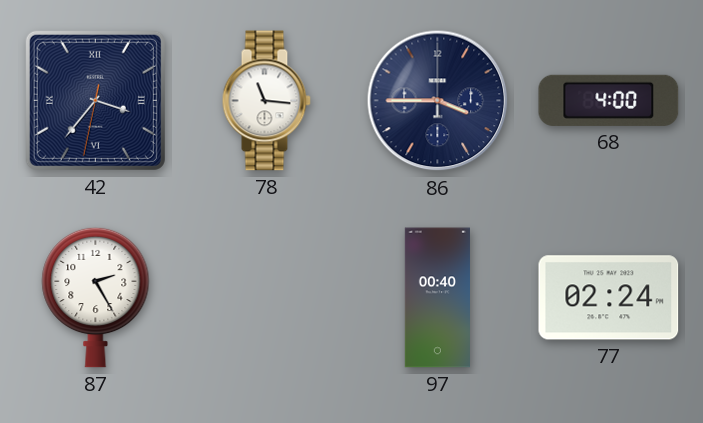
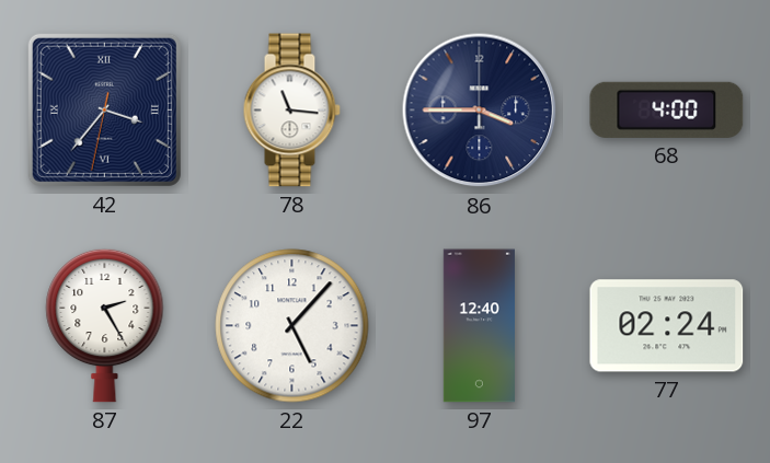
22: none -> 5:07
97: 00:40 -> 12:40
